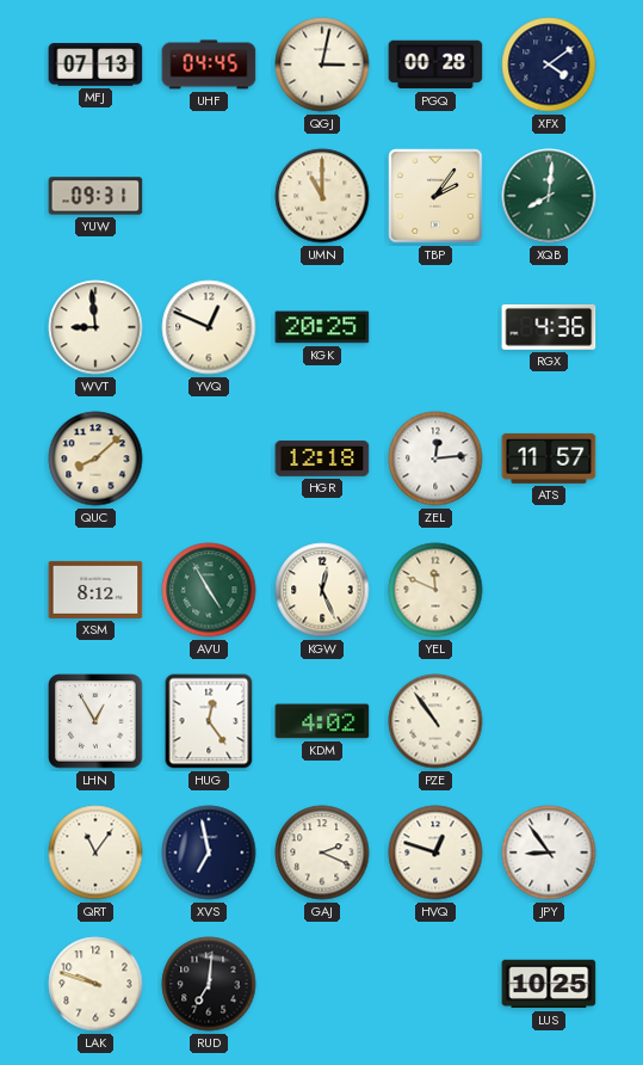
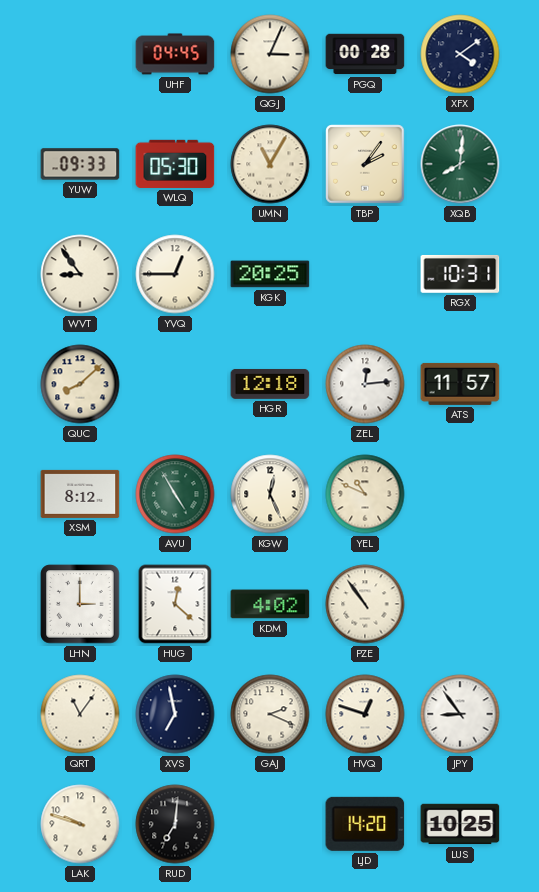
MFJ: 07:13 -> none
QGJ: 3:02 -> 3:04
YUW: 09:31 -> 09:33
WLQ: none -> 05:30
UMN: 11:00 -> 11:05
WVT: 8:59 -> 8:54
YVQ: 12:49 -> 12:45
RGX: 4:36 -> 10:31
YEL: 11:49 -> 10:49
LHN: 12:55 -> 3:00
HUG: 12:24 -> 12:22
LJD: none -> 14:20
